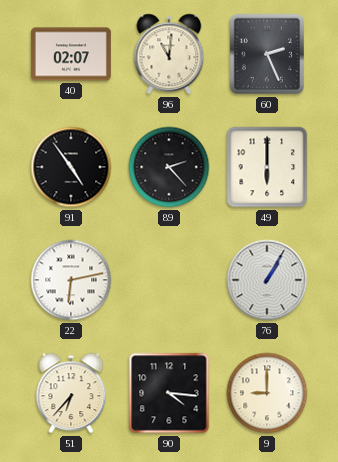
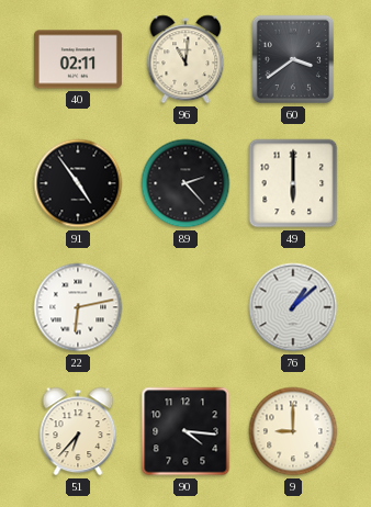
40: 02:07 -> 02:11
60: 2:26 -> 3:39
76: 1:05 -> 1:08
